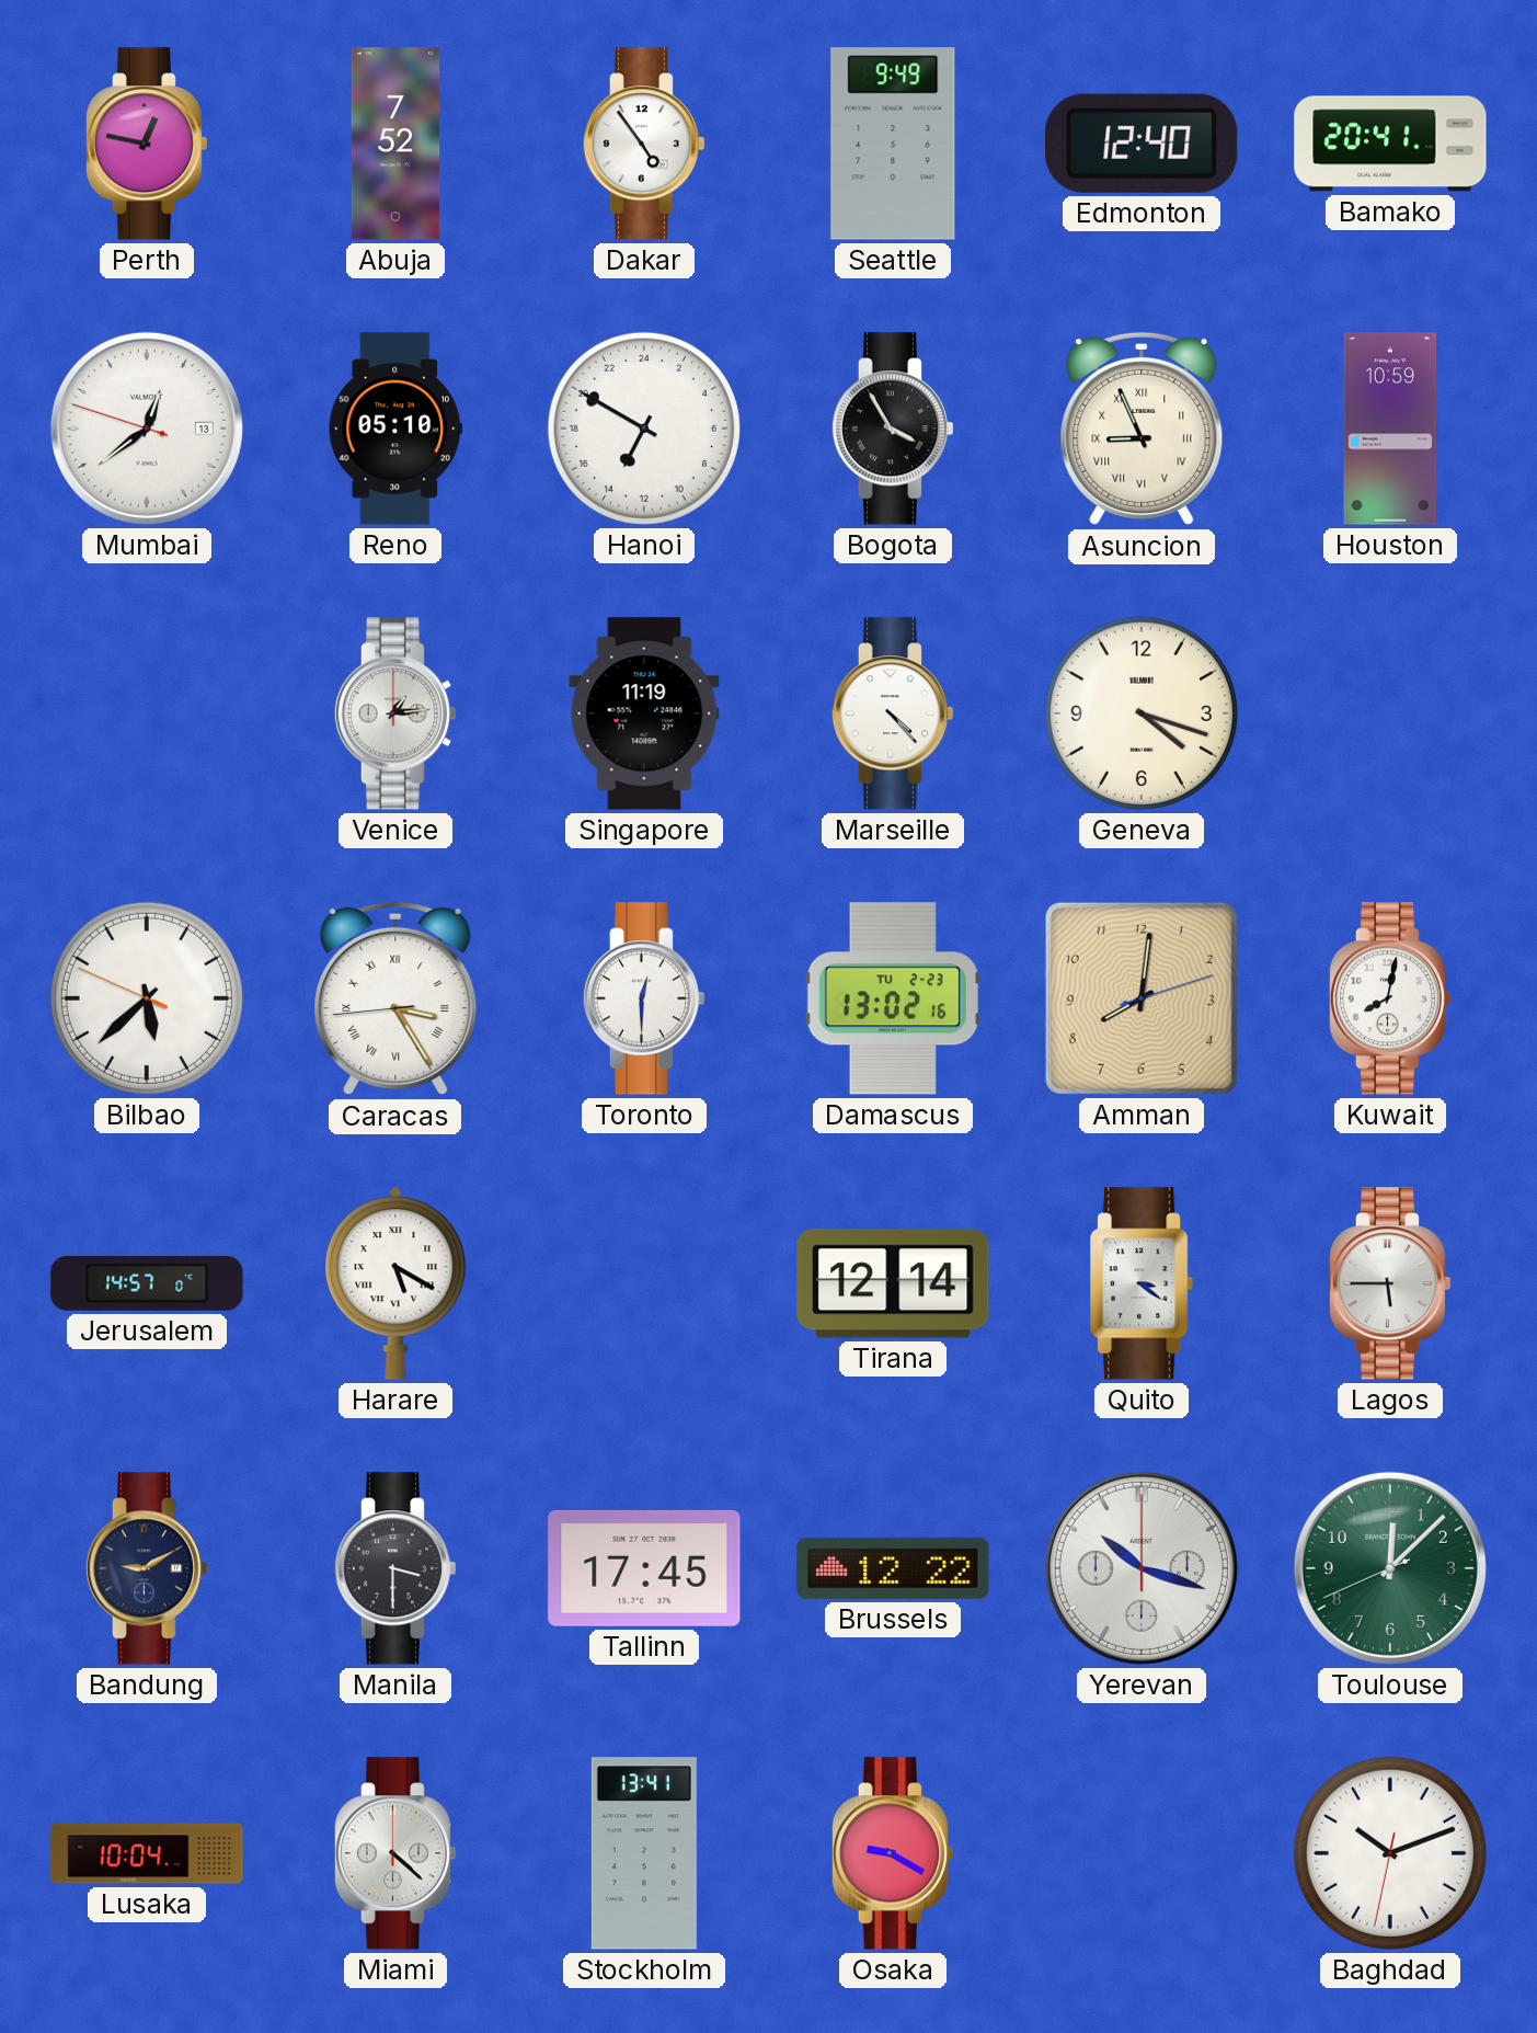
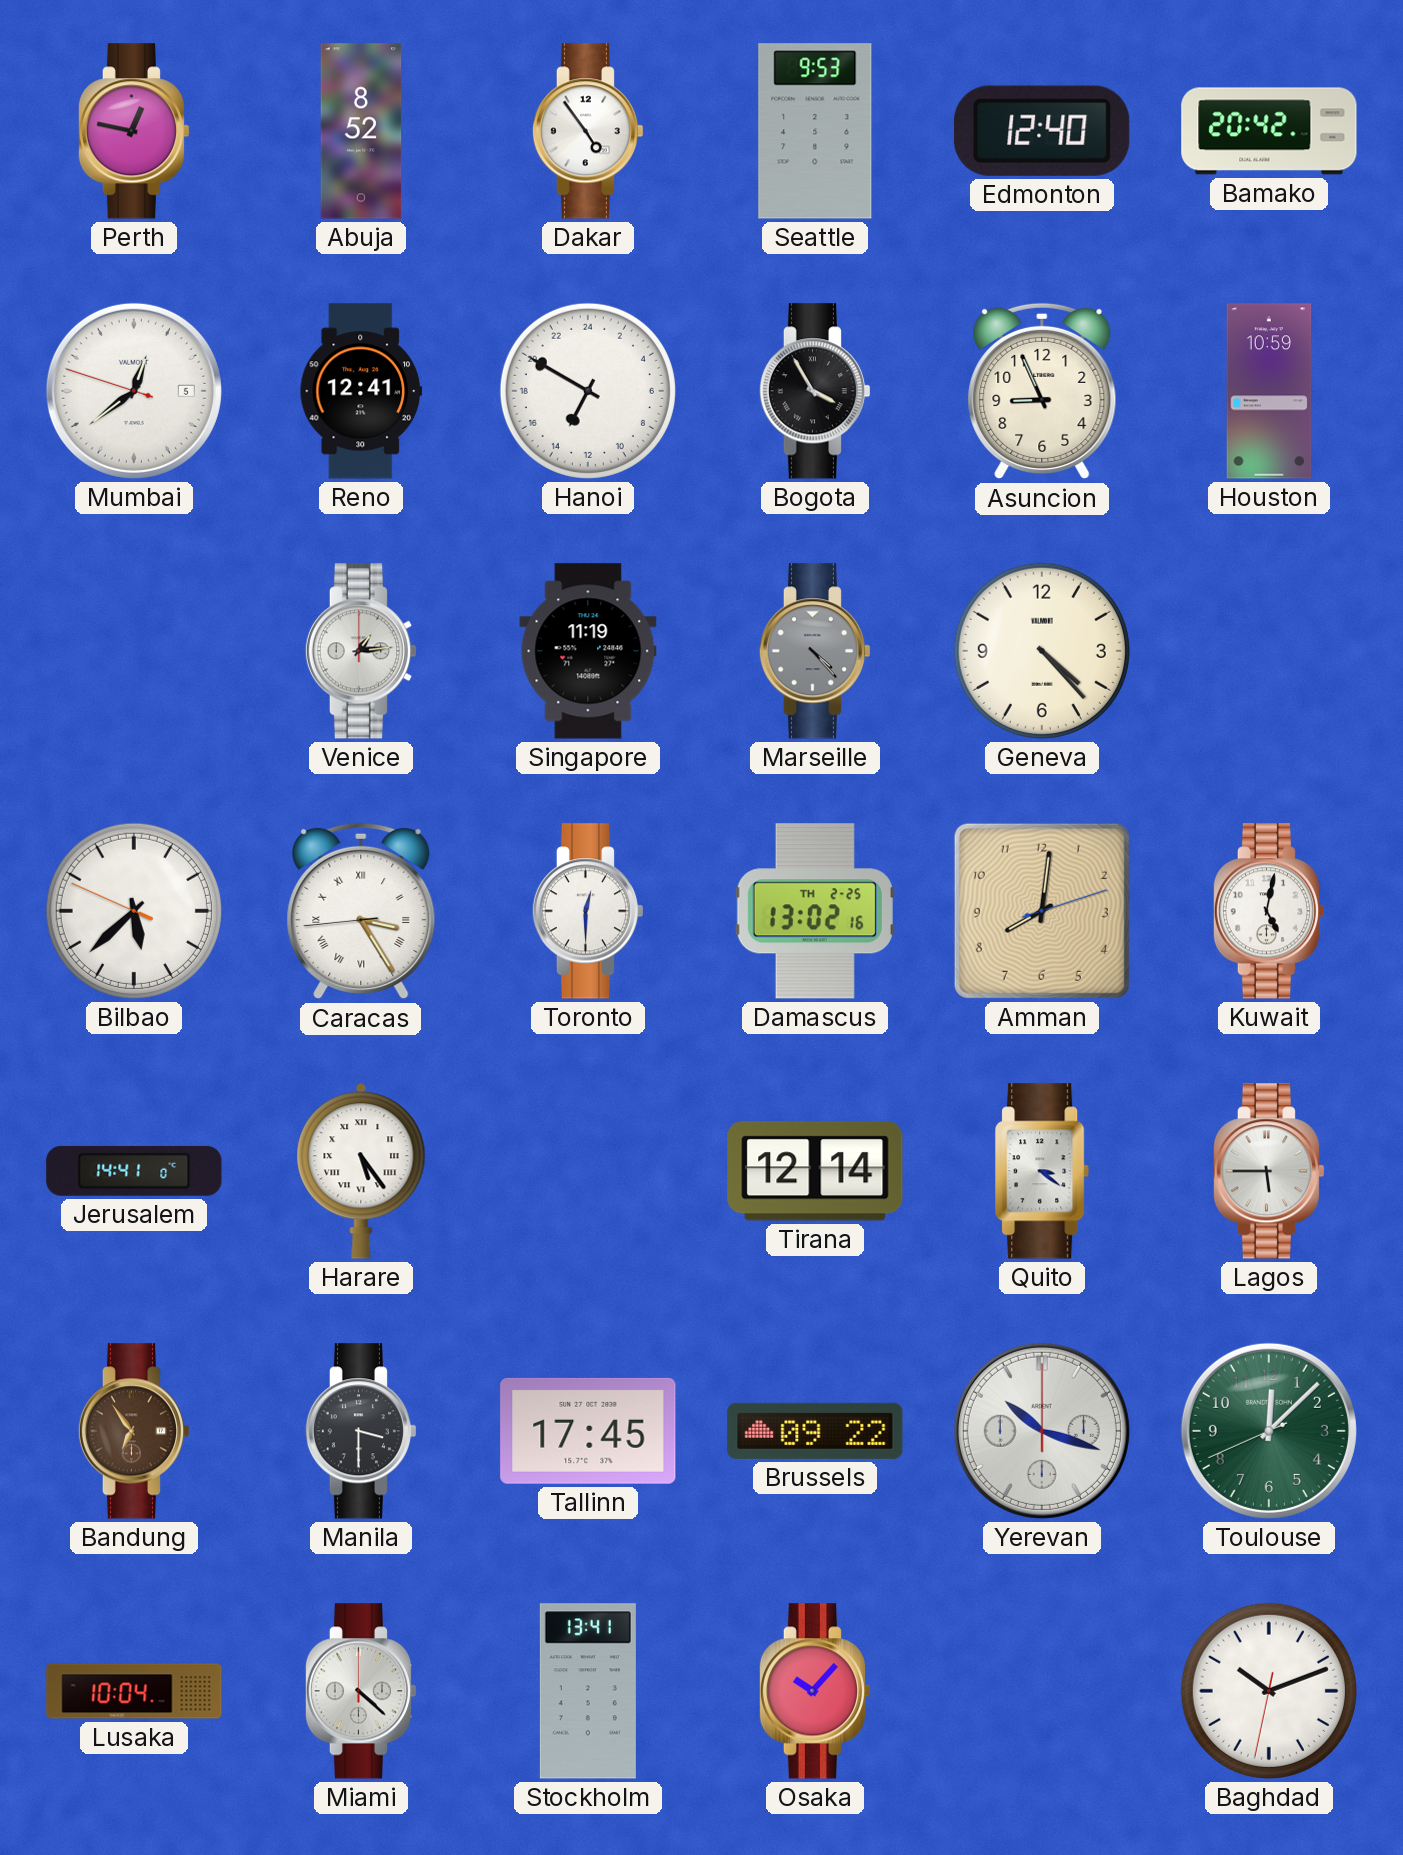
Abuja: 7:52 -> 8:52
Seattle: 9:49 -> 9:53
Bamako: 20:41 -> 20:42
Mumbai date: 13 -> 5
Reno: 05:10 -> 12:41
Asuncion numerals: Roman -> Arabic
Marseille dial: white -> grey
Geneva: 4:18 -> 4:23
Damascus date: TU 2-23 -> TH 2-25
Kuwait: 8:02 -> 5:02
Jerusalem: 14:57 -> 14:41
Harare: 5:20 -> 5:24
Bandung: 9:10 -> 6:54
Bandung dial: navy -> brown
Brussels: 12:22 -> 09:22
Osaka: 9:20 -> 10:07
